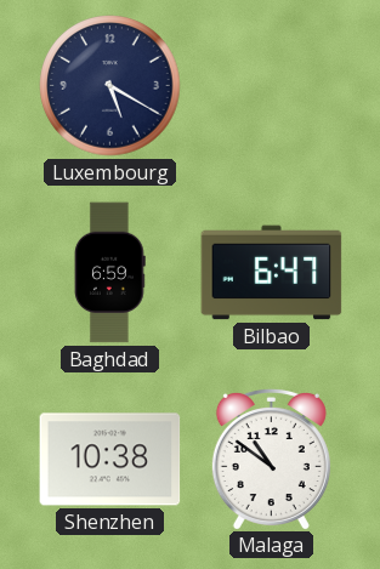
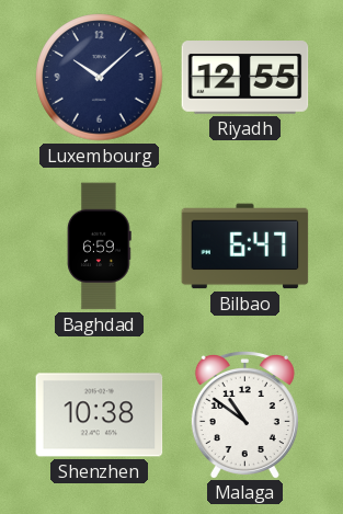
Luxembourg: 5:20 -> 10:08
Riyadh: none -> 12:55
